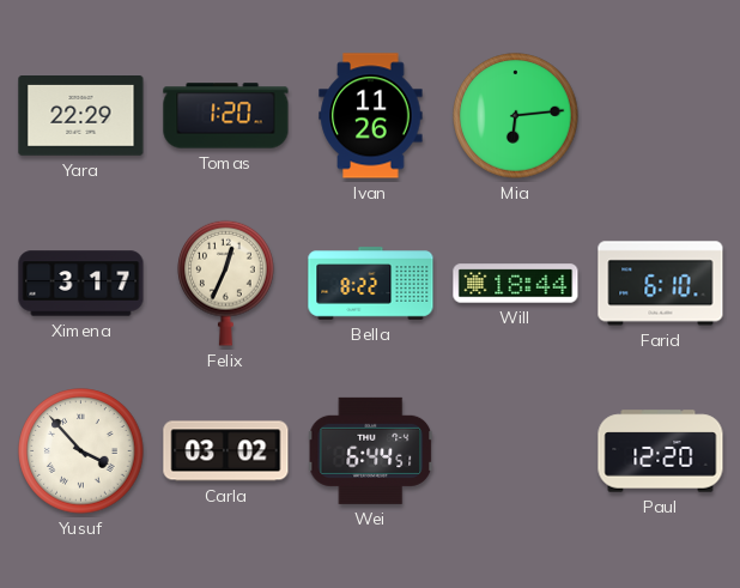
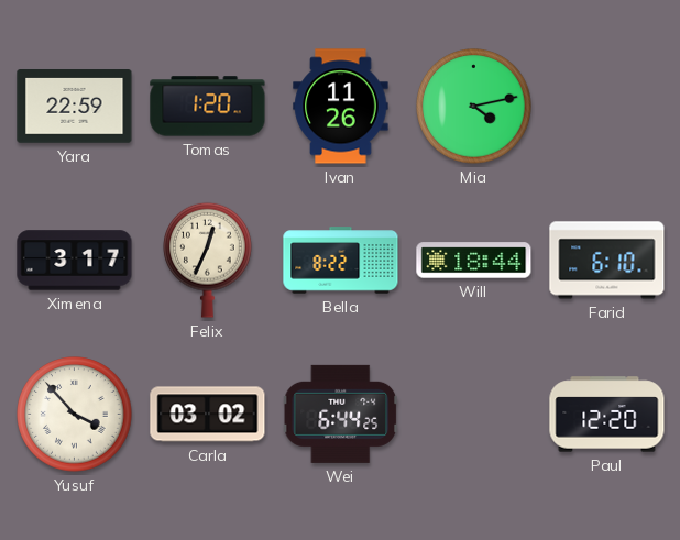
Yara: 22:29 -> 22:59
Mia: 6:14 -> 4:13
Wei: 6:44:51 -> 6:44:25
